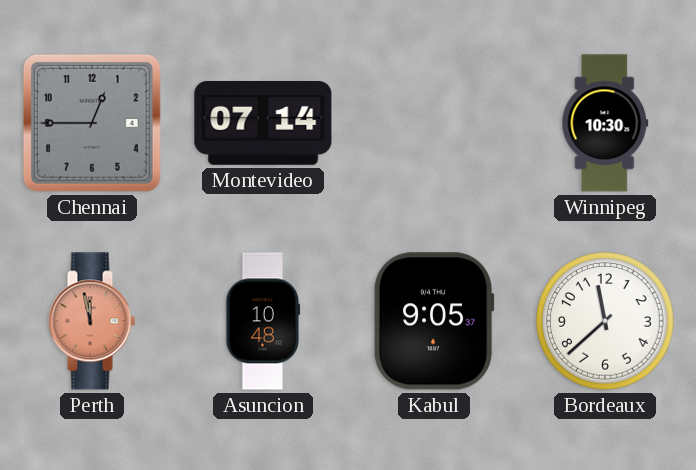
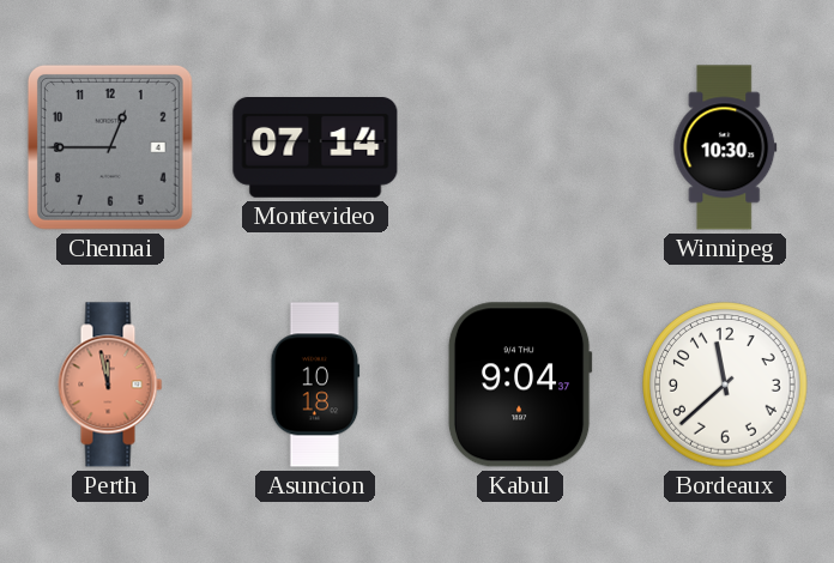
Asuncion: 10:48 -> 10:18
Kabul: 9:05 -> 9:04
